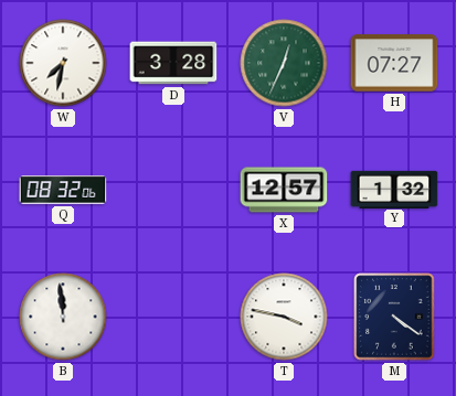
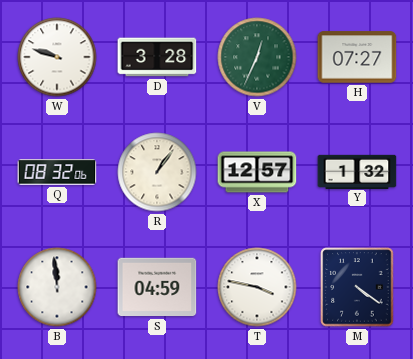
W: 7:32 -> 9:48
R: none -> 1:06
S: none -> 04:59
